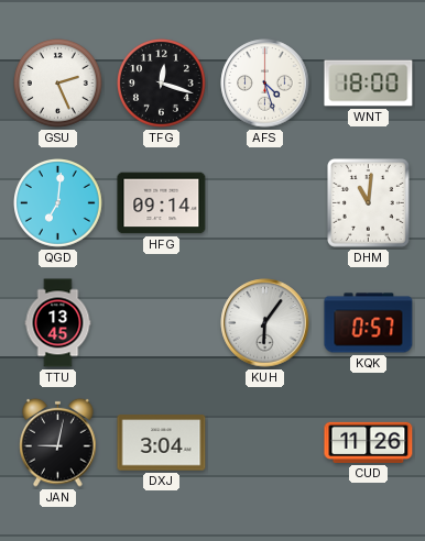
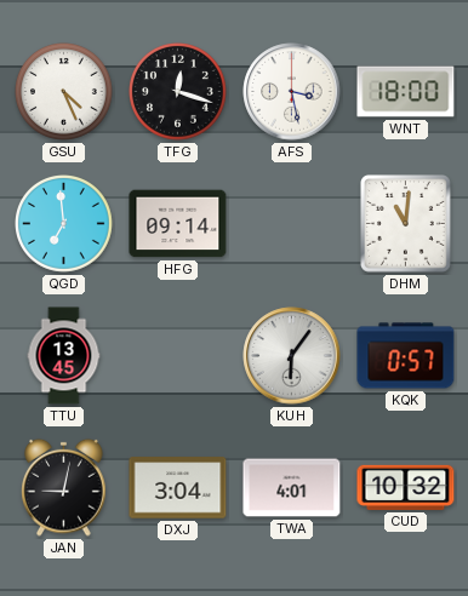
GSU: 2:26 -> 4:26
AFS: 4:27 -> 3:28
QGD: 7:01 -> 6:59
TWA: none -> 4:01
CUD: 11:26 -> 10:32
